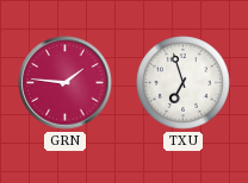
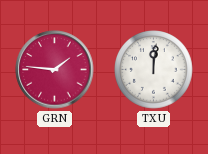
TXU: 6:57 -> 12:01
